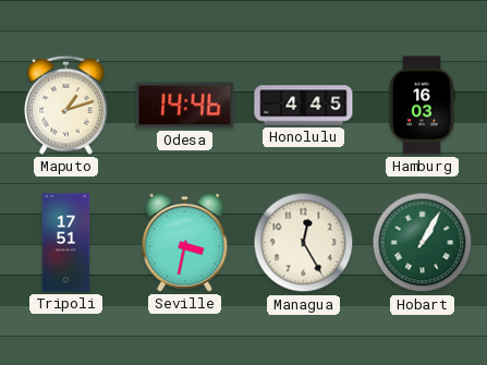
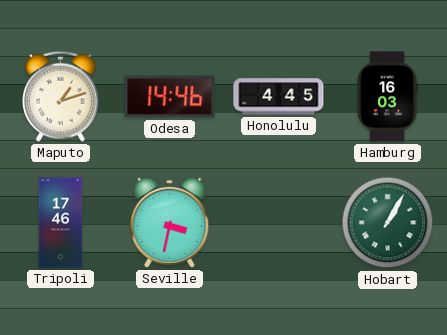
Tripoli: 17:51 -> 17:46
Managua: 12:25 -> none
